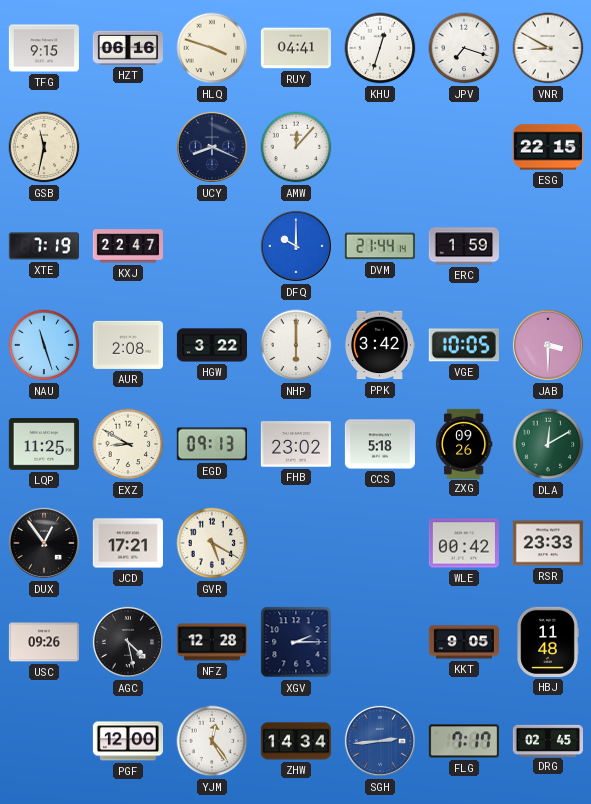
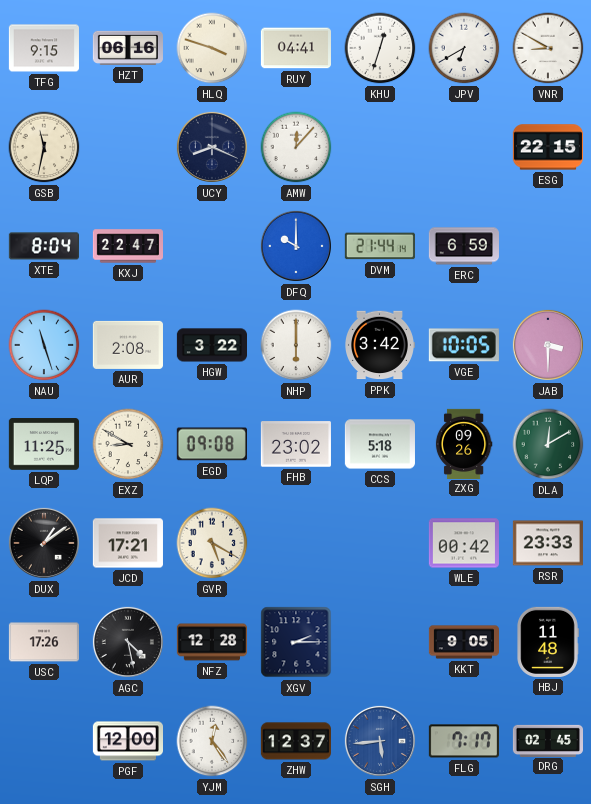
JPV: 7:18 -> 6:40
XTE: 7:19 -> 8:04
ERC: 1:59 -> 6:59
EGD: 09:13 -> 09:08
DUX: 12:54 -> 1:09
USC: 09:26 -> 17:26
ZHW: 14:34 -> 12:37
SGH: 2:44 -> 5:44
